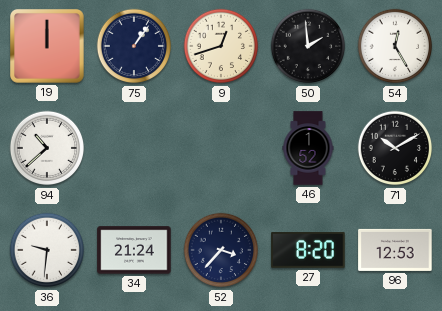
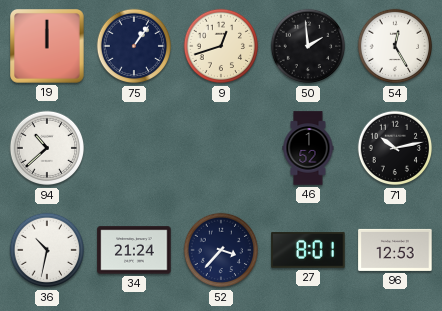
71: 10:10 -> 10:13
36: 9:31 -> 10:32
27: 8:20 -> 8:01
